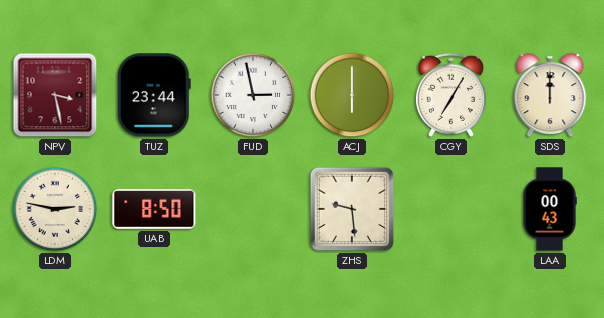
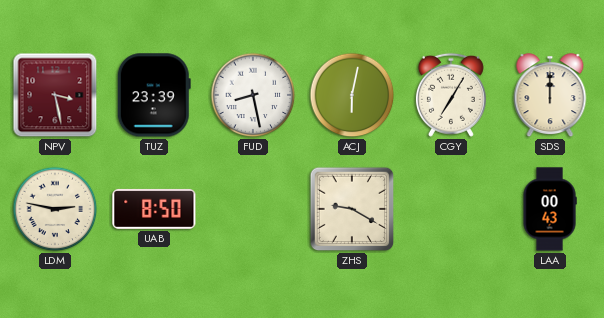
TUZ: 23:44 -> 23:39
FUD: 2:58 -> 8:28
ACJ: 6:00 -> 6:02
ZHS: 9:29 -> 9:20
